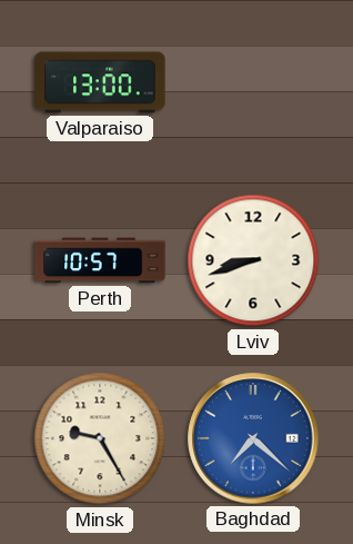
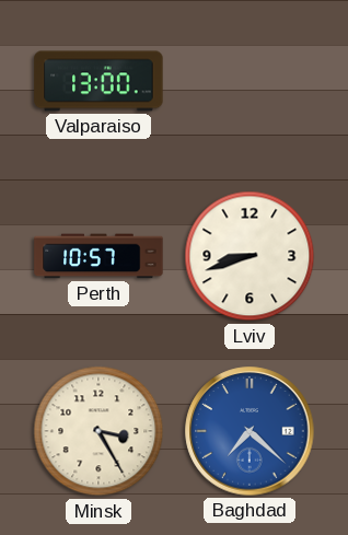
Minsk: 9:25 -> 3:25
